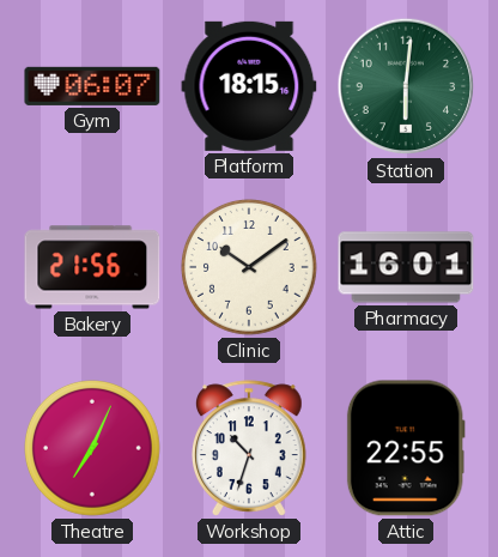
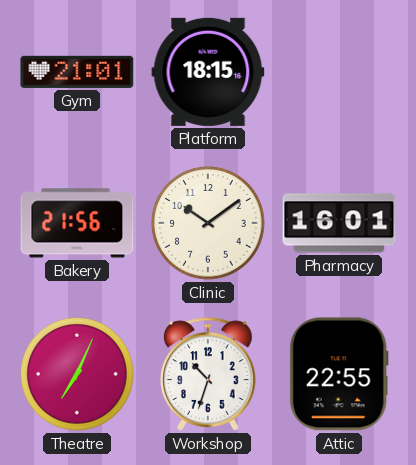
Gym: 06:07 -> 21:01
Station: 6:01 -> none
